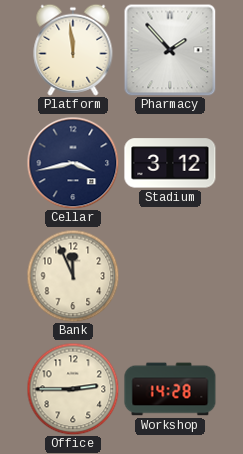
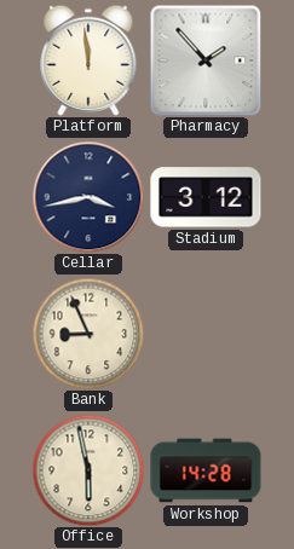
Bank: 11:56 -> 8:56
Office: 2:45 -> 5:58
